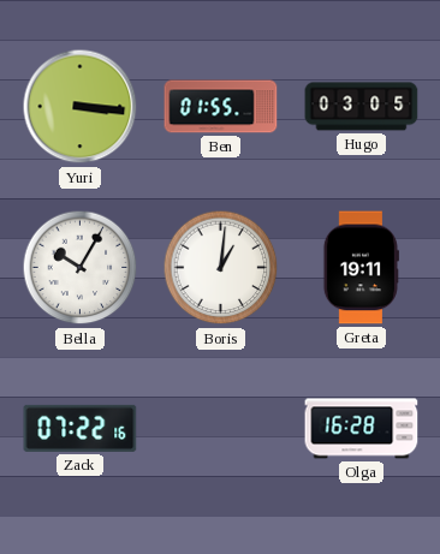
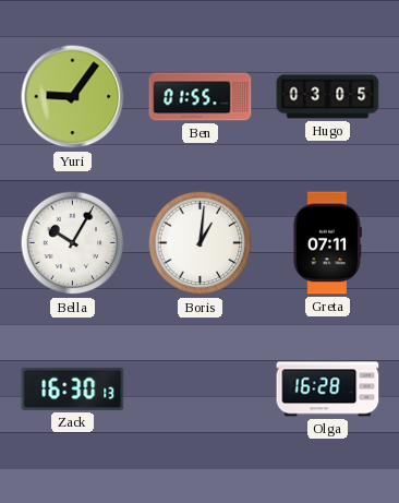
Yuri: 3:16 -> 9:06
Greta: 19:11 -> 07:11
Zack: 07:22 -> 16:30
